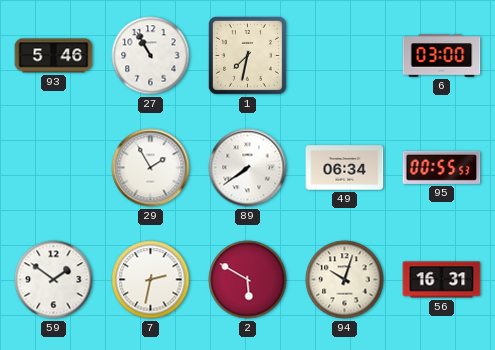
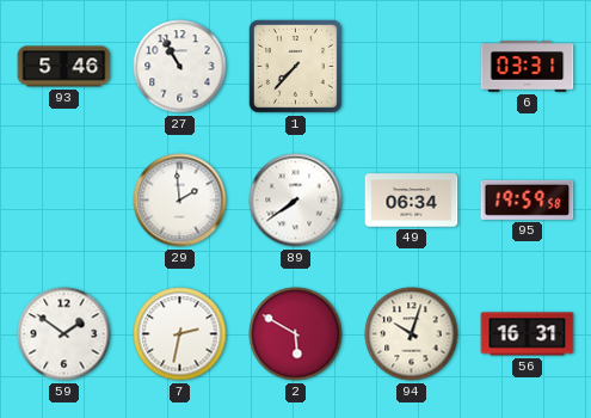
1: 7:32 -> 7:37
6: 03:00 -> 03:31
29: 1:55 -> 1:59
95: 00:55 -> 19:59
